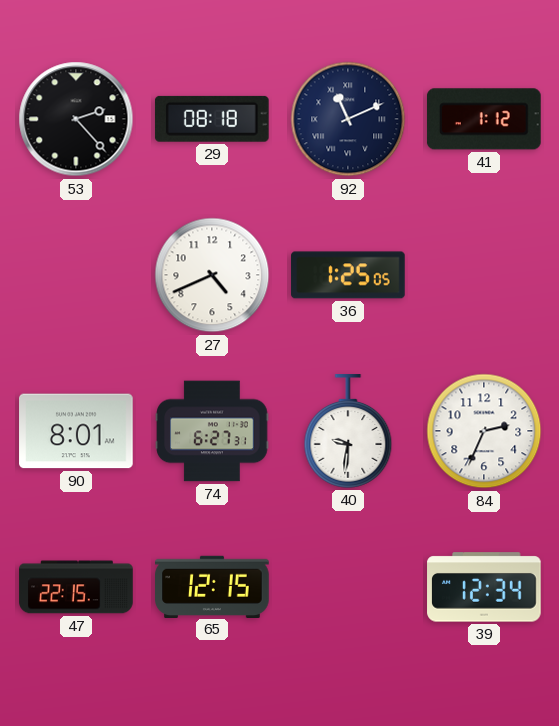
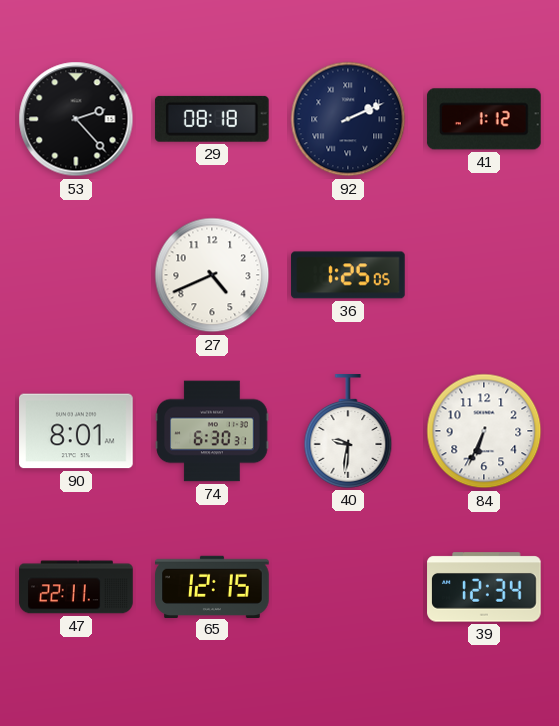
92: 11:11 -> 2:11
74: 6:27 -> 6:30
84: 2:34 -> 6:34
47: 22:15 -> 22:11
